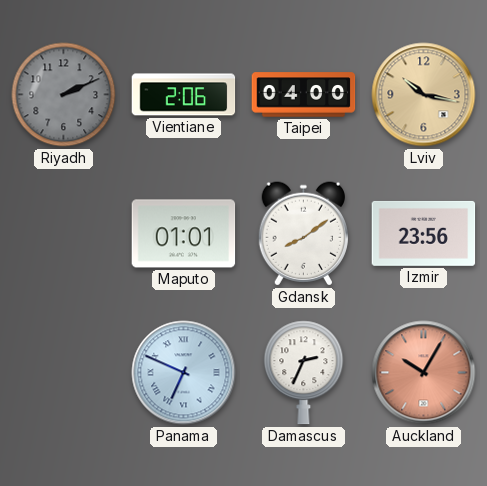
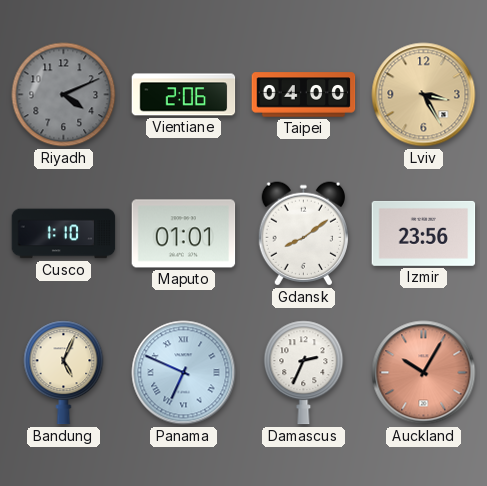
Riyadh: 2:11 -> 4:11
Lviv: 10:17 -> 3:25
Cusco: none -> 1:10
Bandung: none -> 5:04
